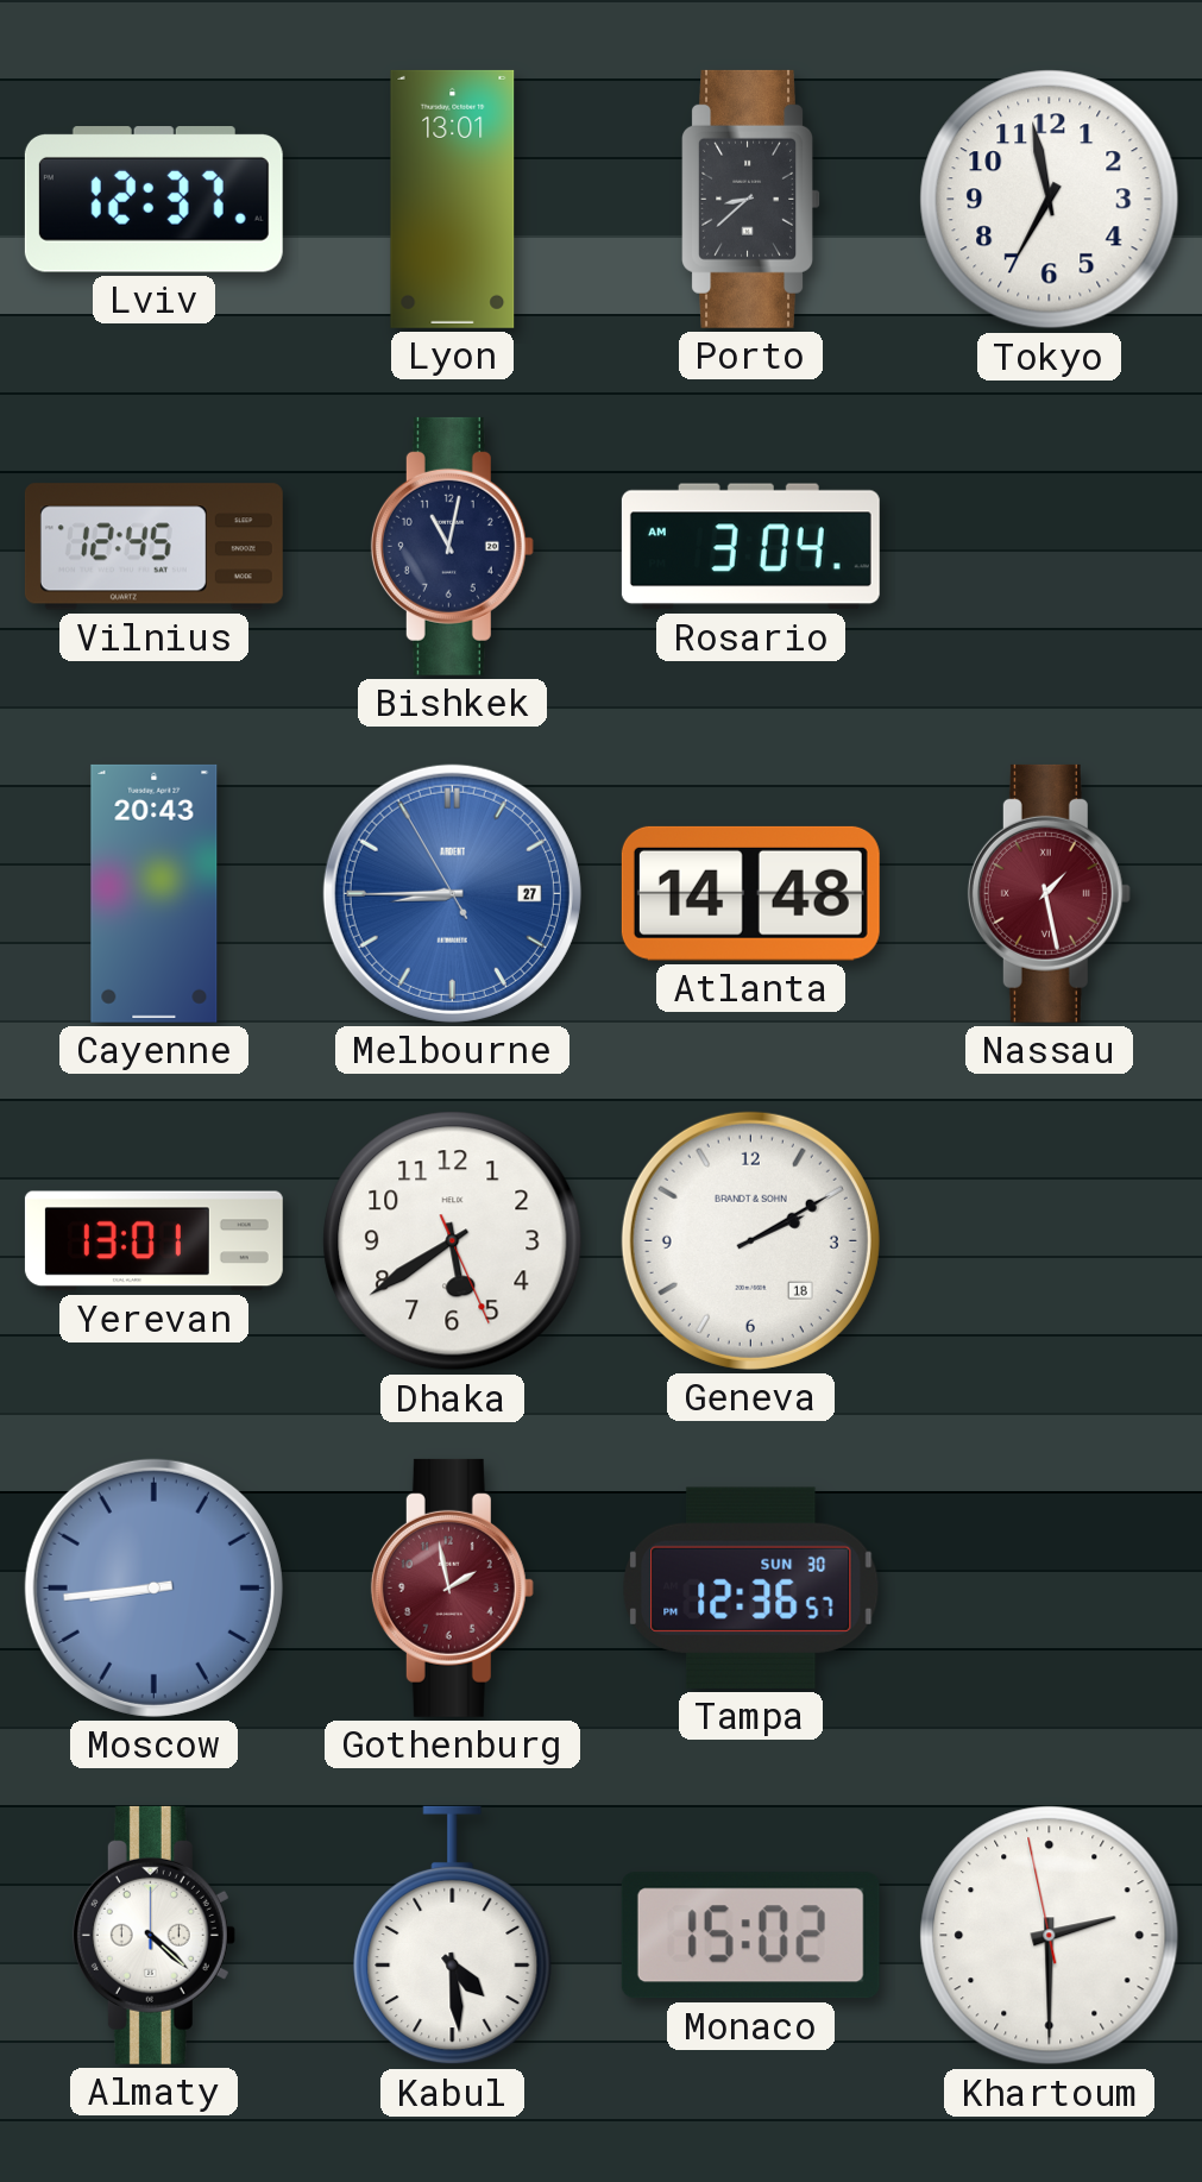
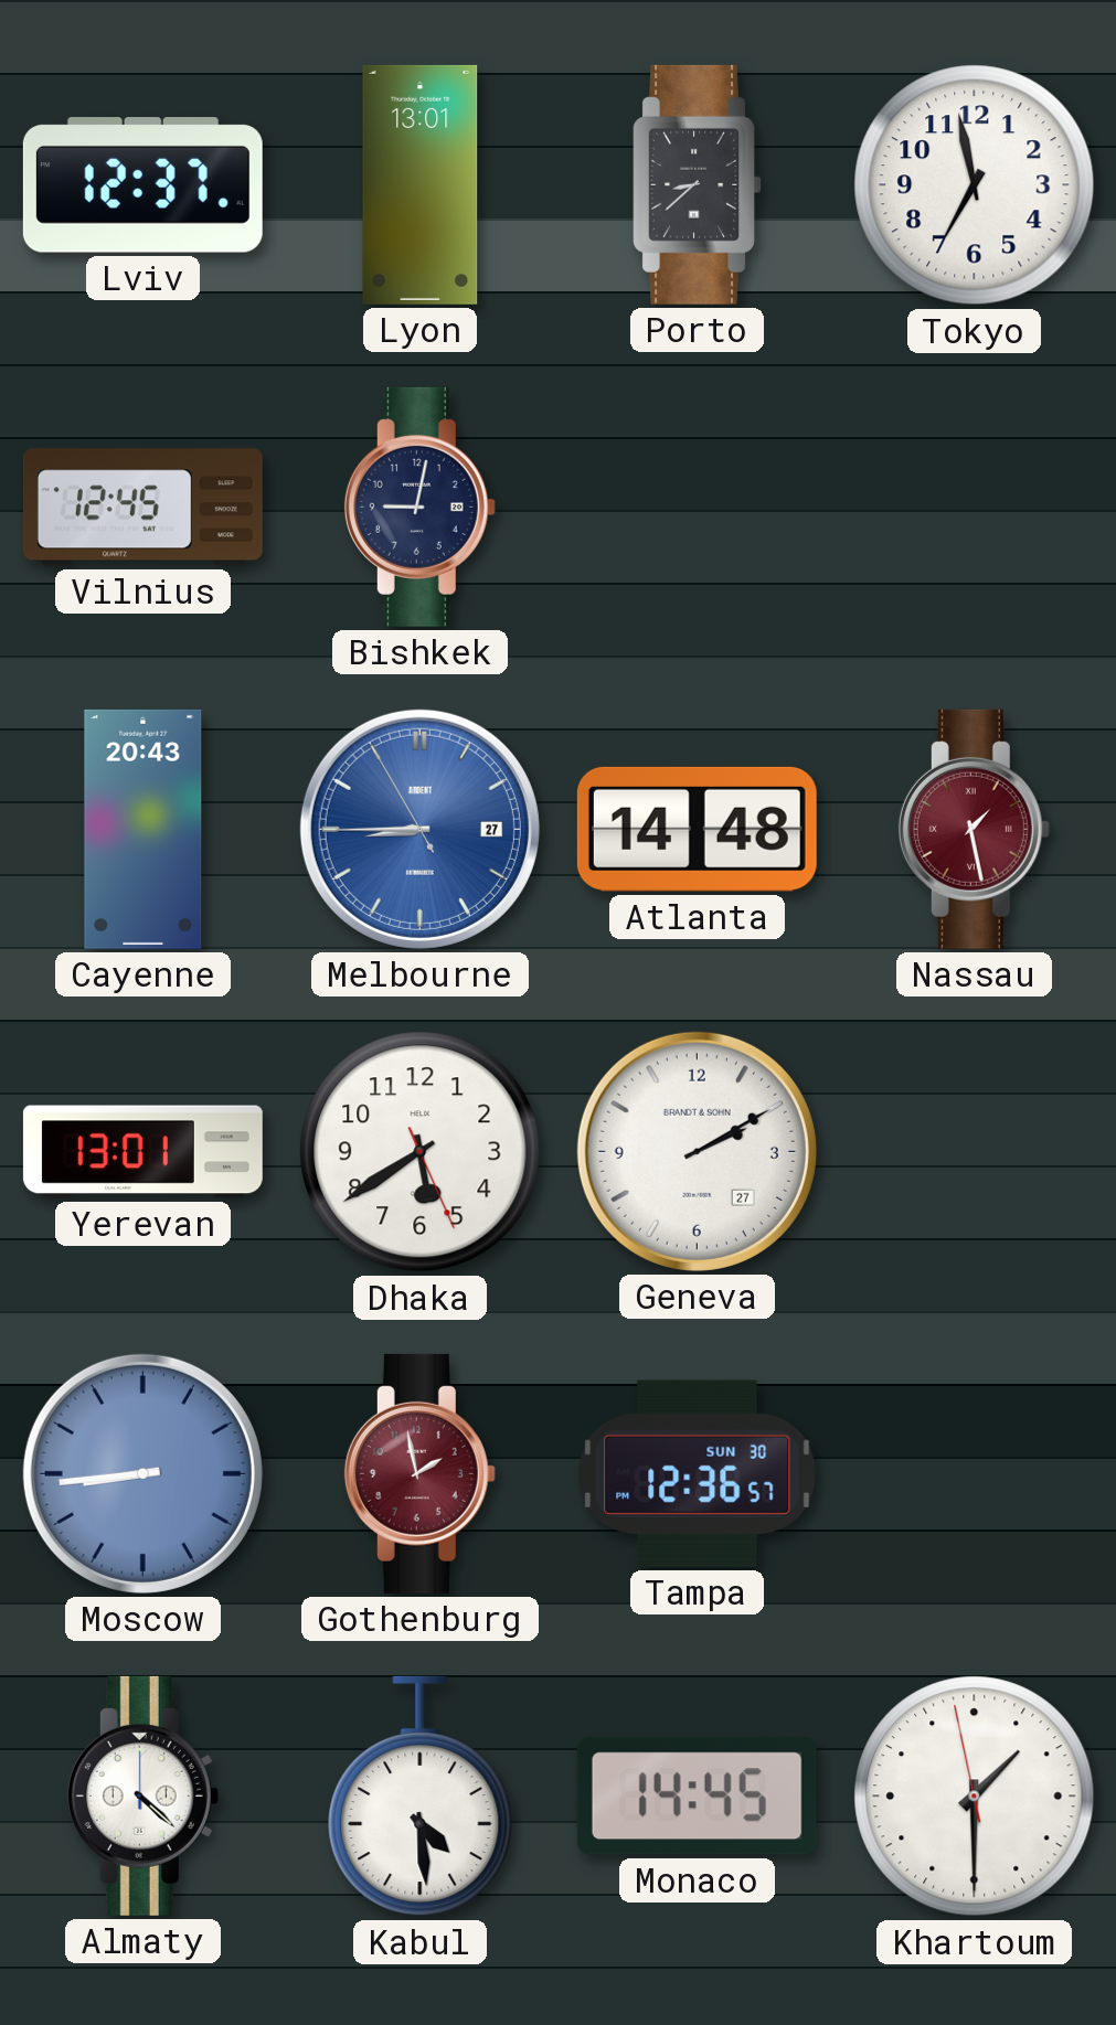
Bishkek: 11:02 -> 9:02
Rosario: 3:04 -> none
Geneva date: 18 -> 27
Monaco: 15:02 -> 14:45
Khartoum: 2:29 -> 1:29
